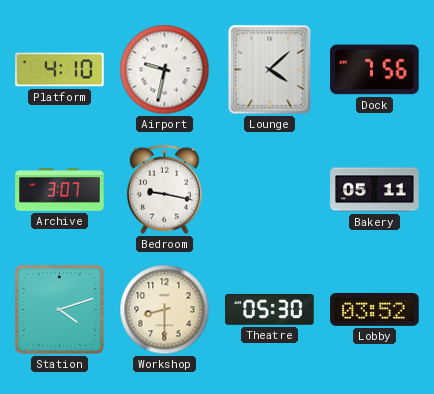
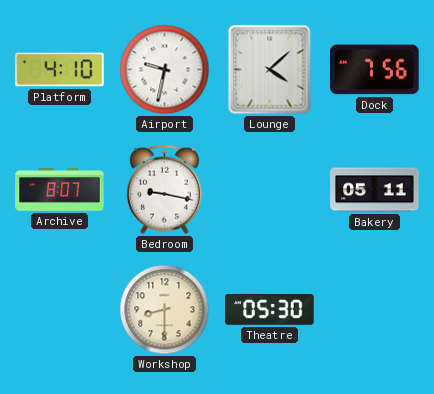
Archive: 3:07 -> 8:07
Station: 4:12 -> none
Lobby: 03:52 -> none
